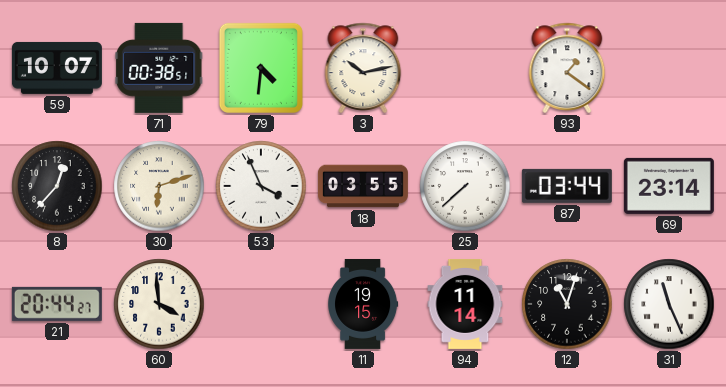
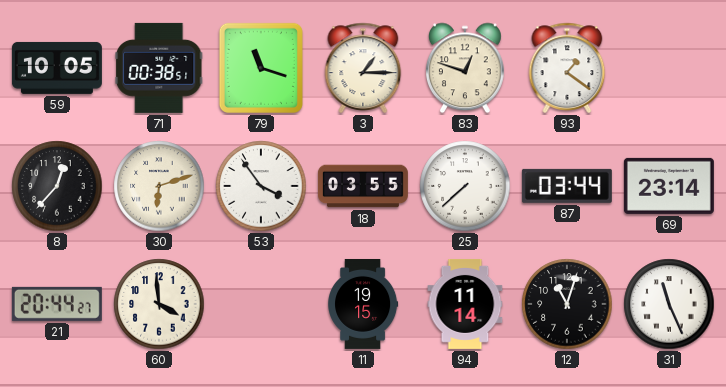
59: 10:07 -> 10:05
79: 4:31 -> 11:18
3: 10:13 -> 1:15
83: none -> 12:48
53: 3:56 -> 3:54
